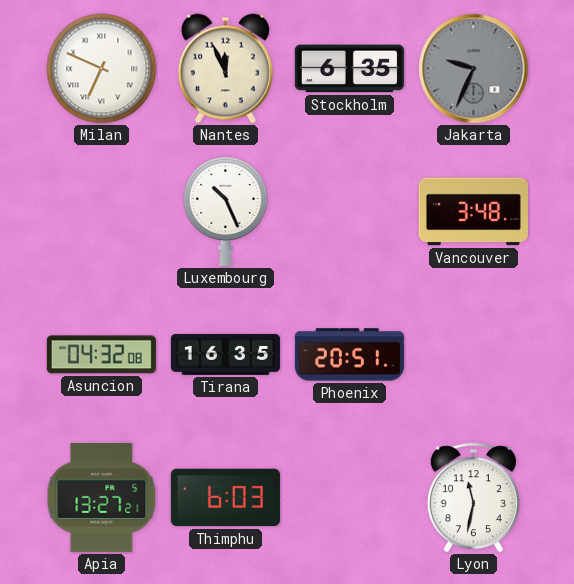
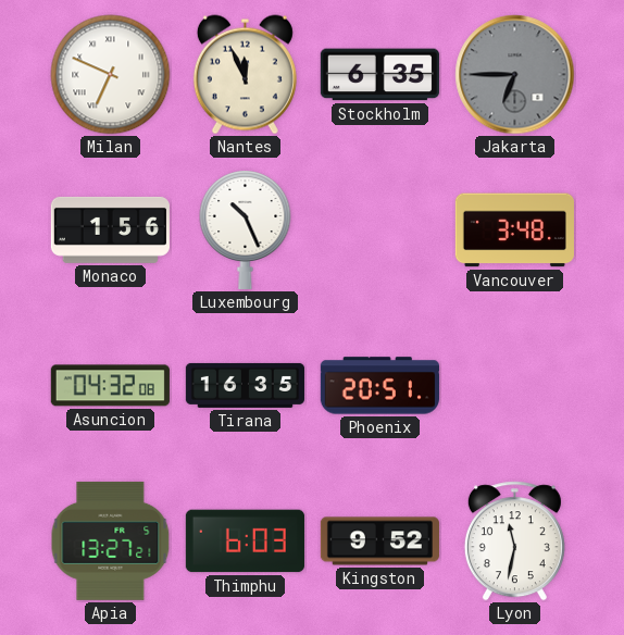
Jakarta: 9:34 -> 6:45
Monaco: none -> 1:56
Kingston: none -> 9:52
